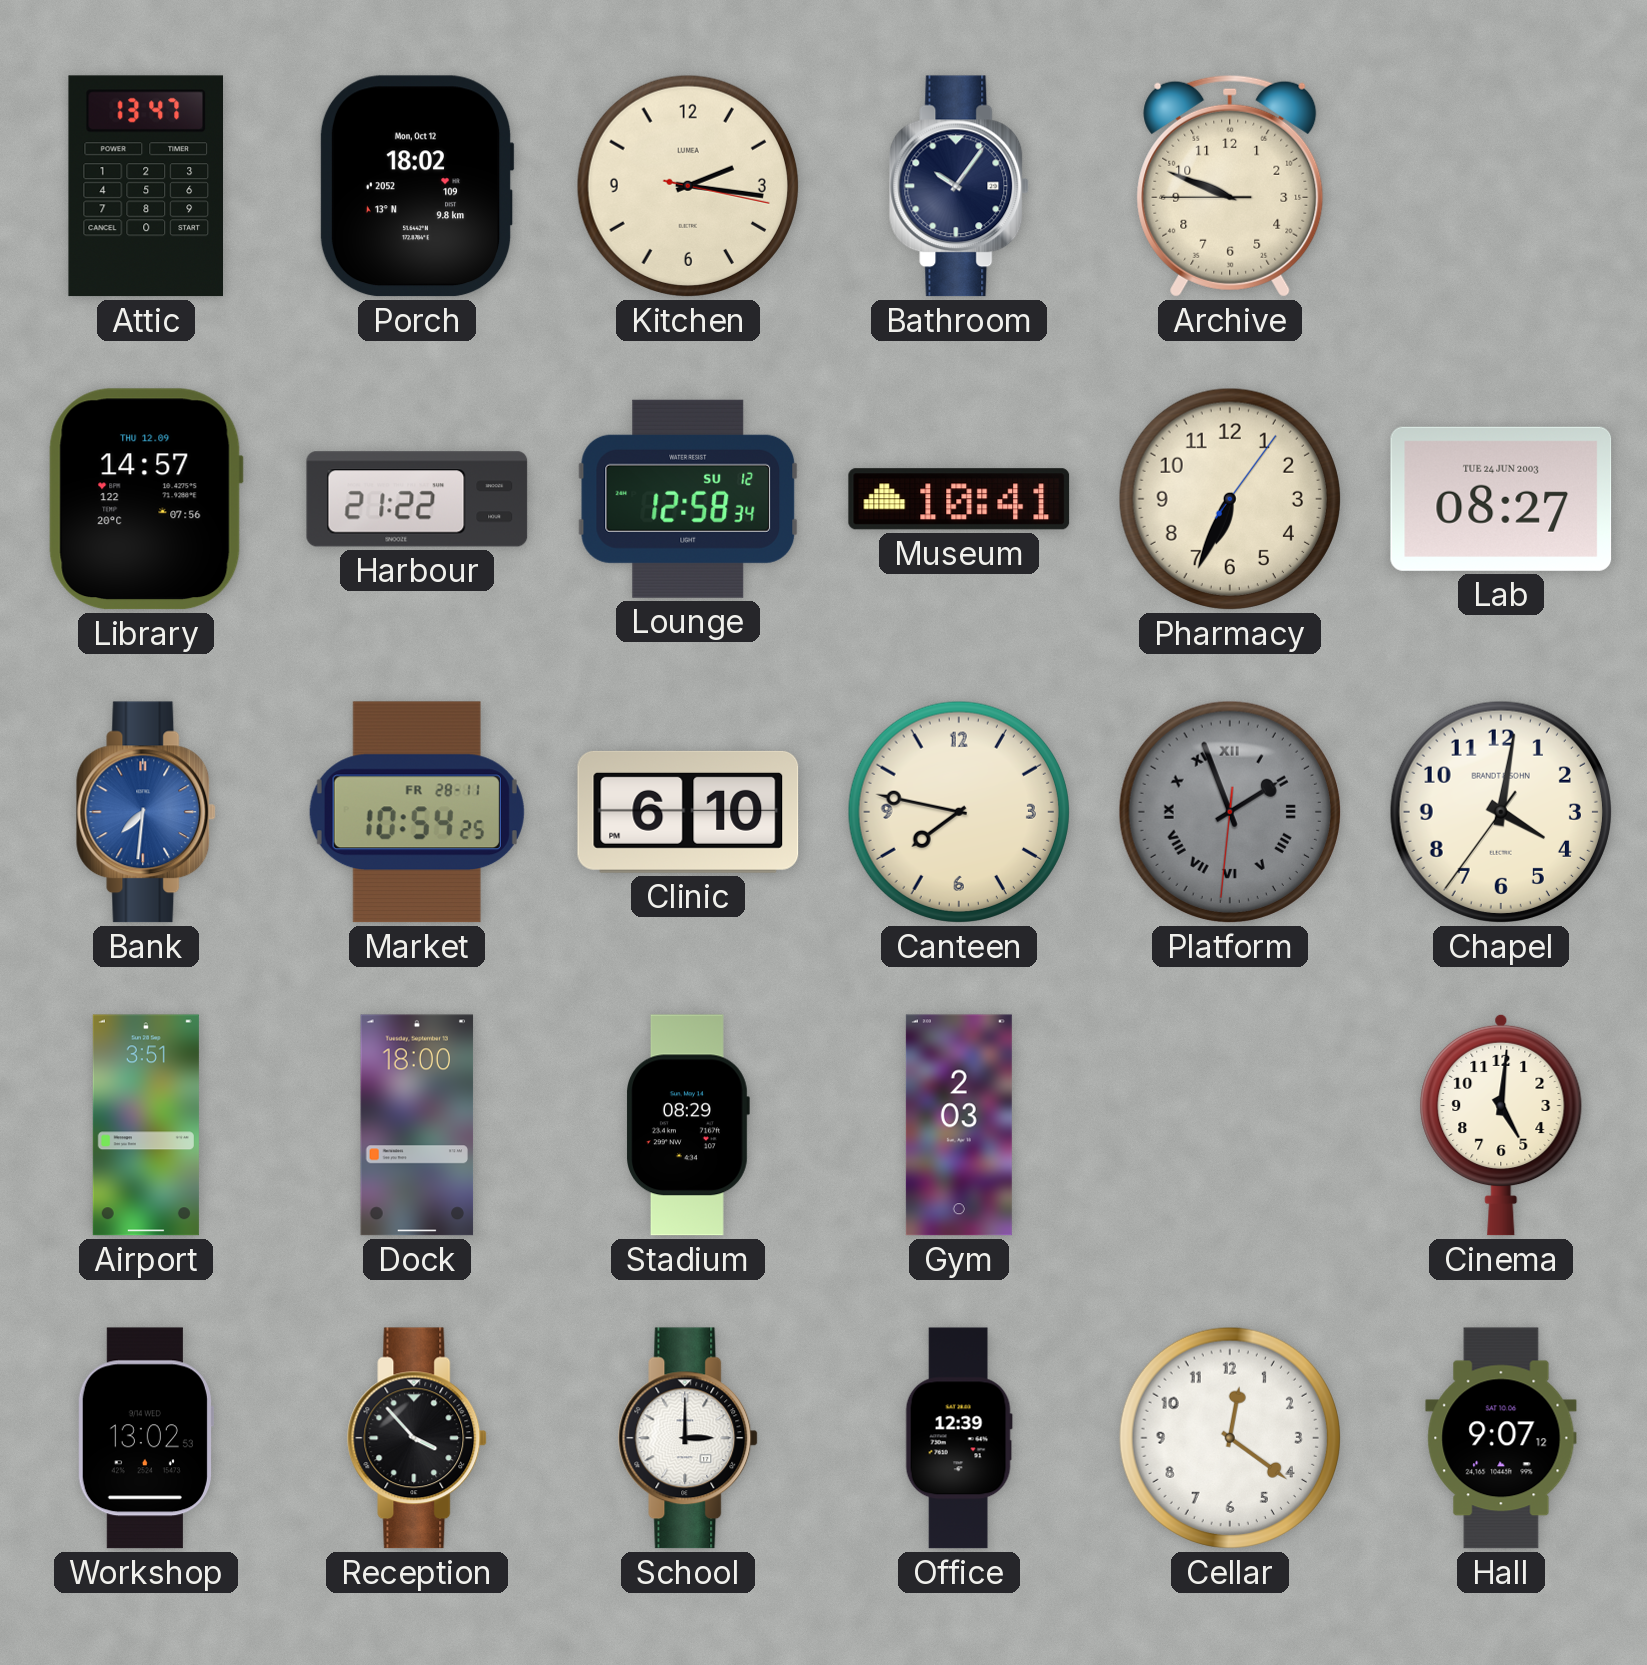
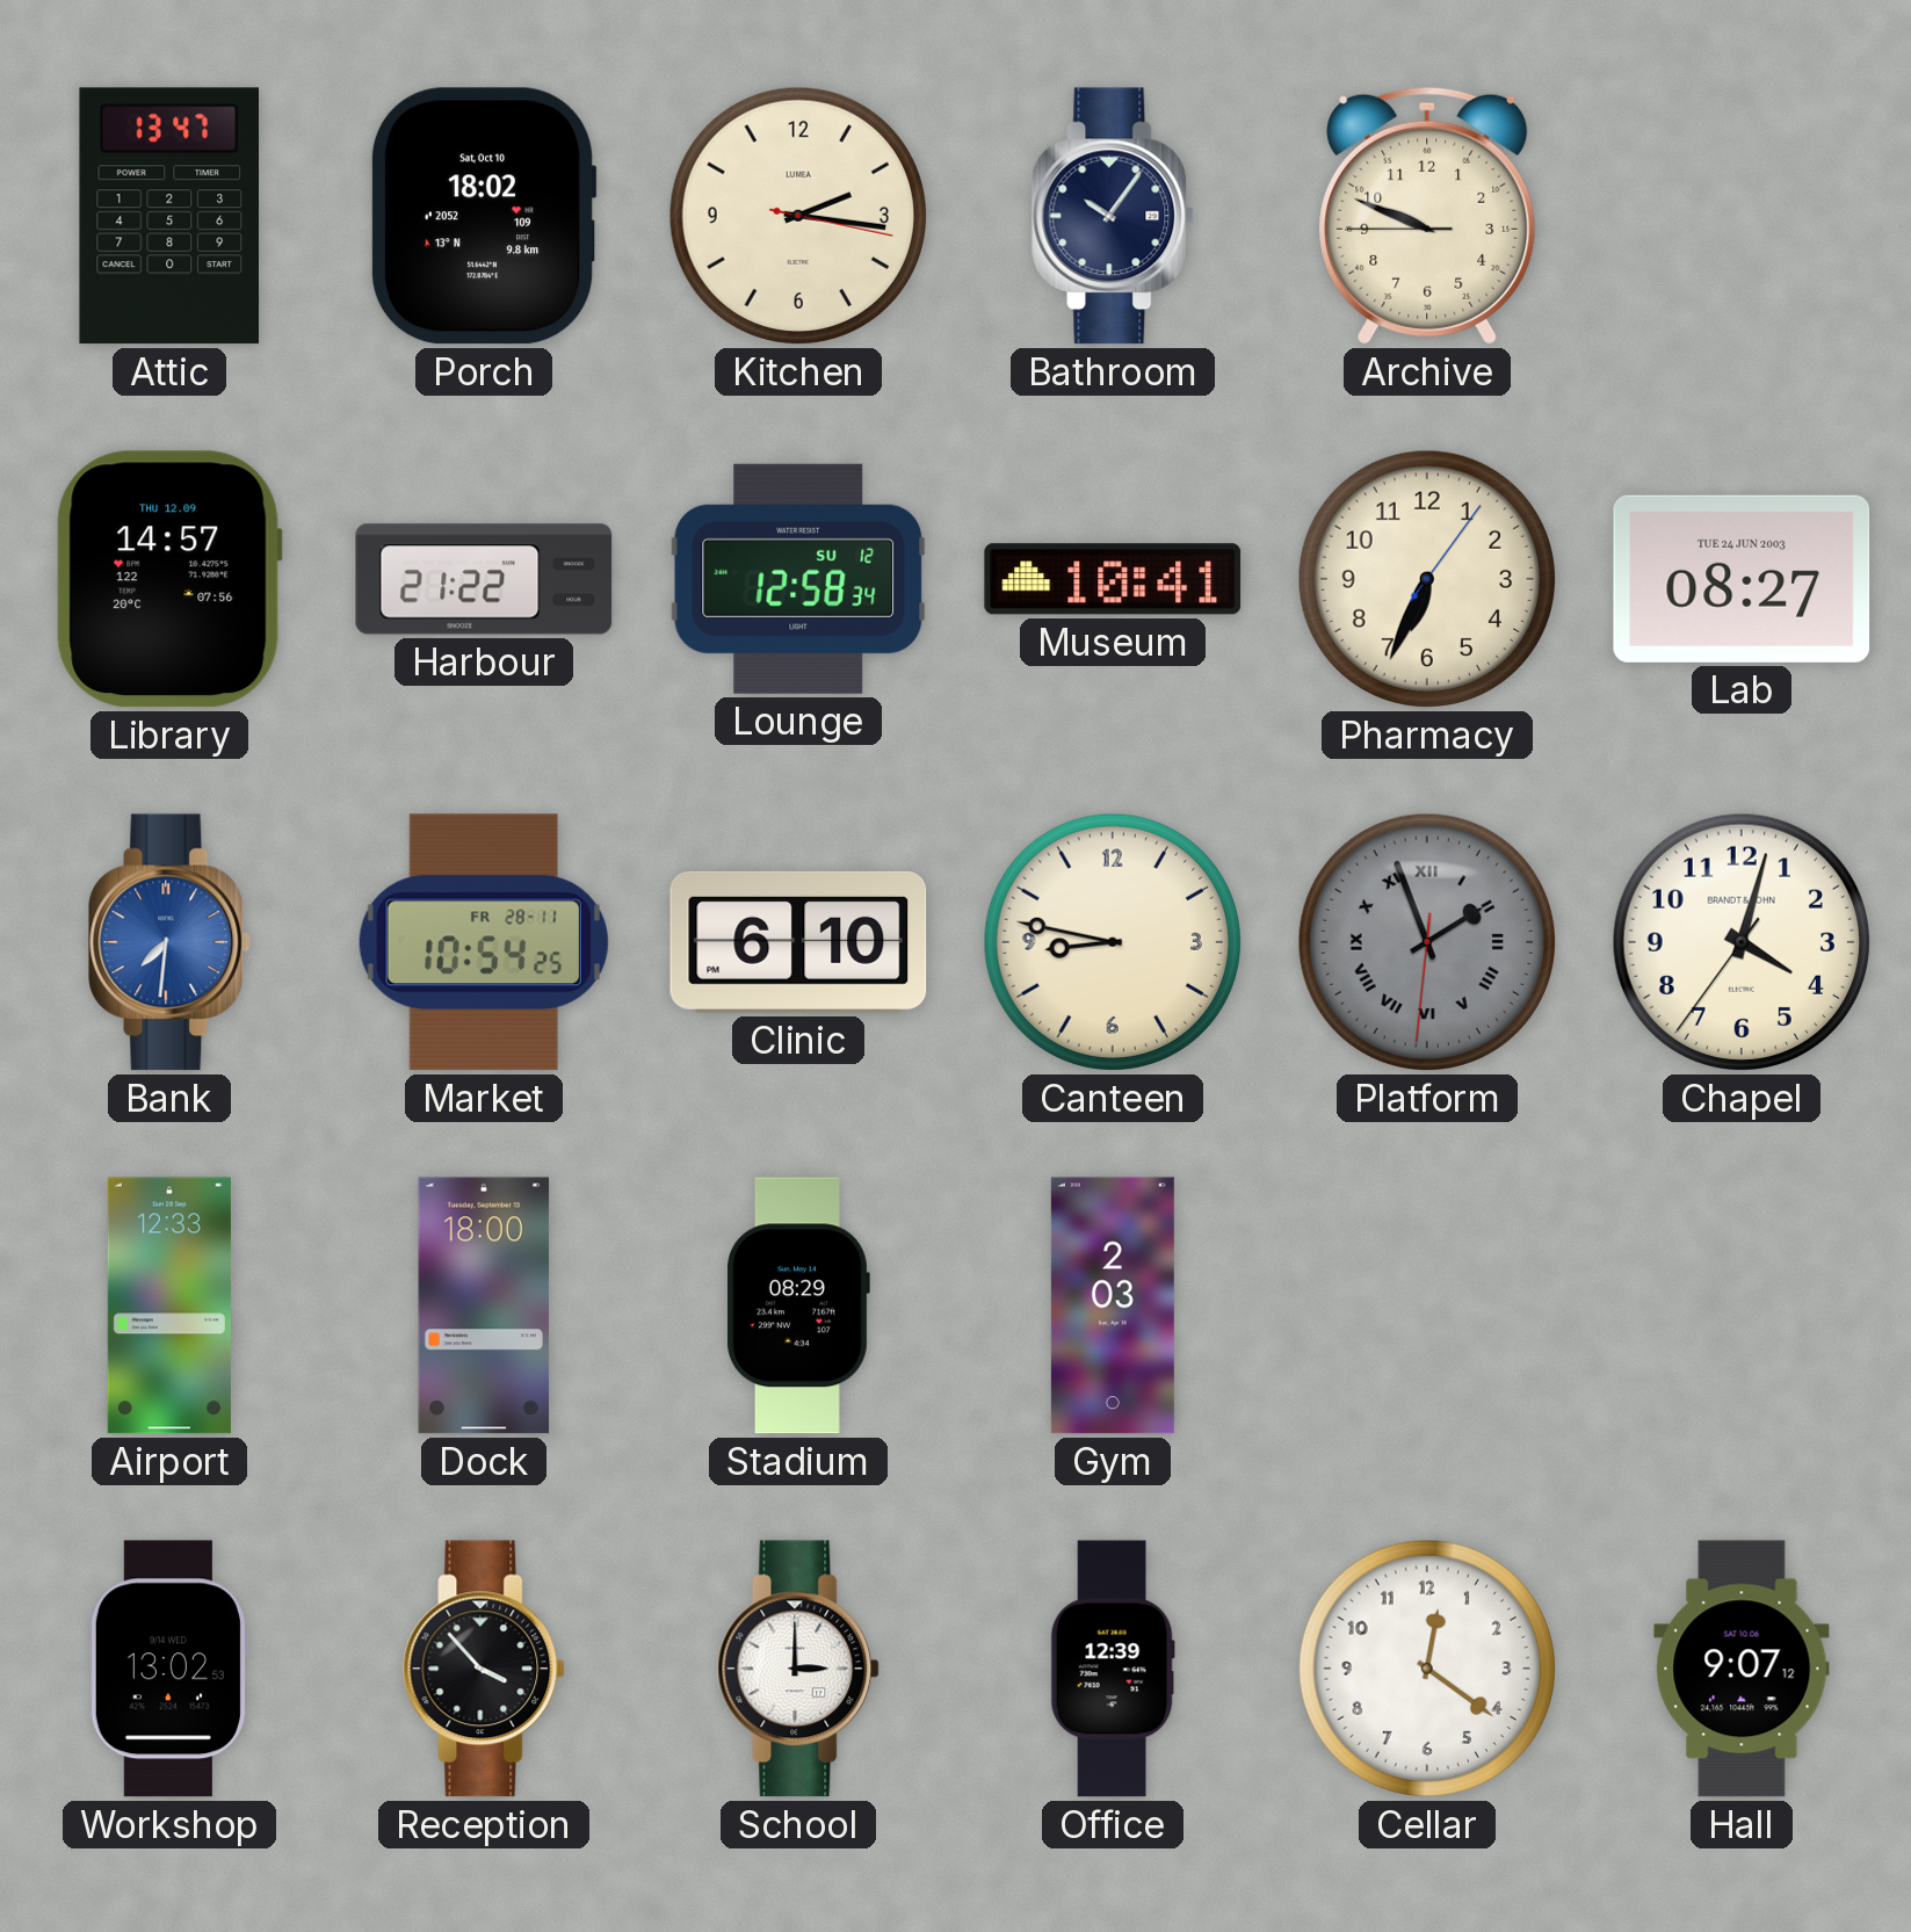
Porch date: Mon, Oct 12 -> Sat, Oct 10
Canteen: 7:47 -> 8:47
Chapel: 4:01 -> 4:02
Airport: 3:51 -> 12:33
Cinema: 5:01 -> none
